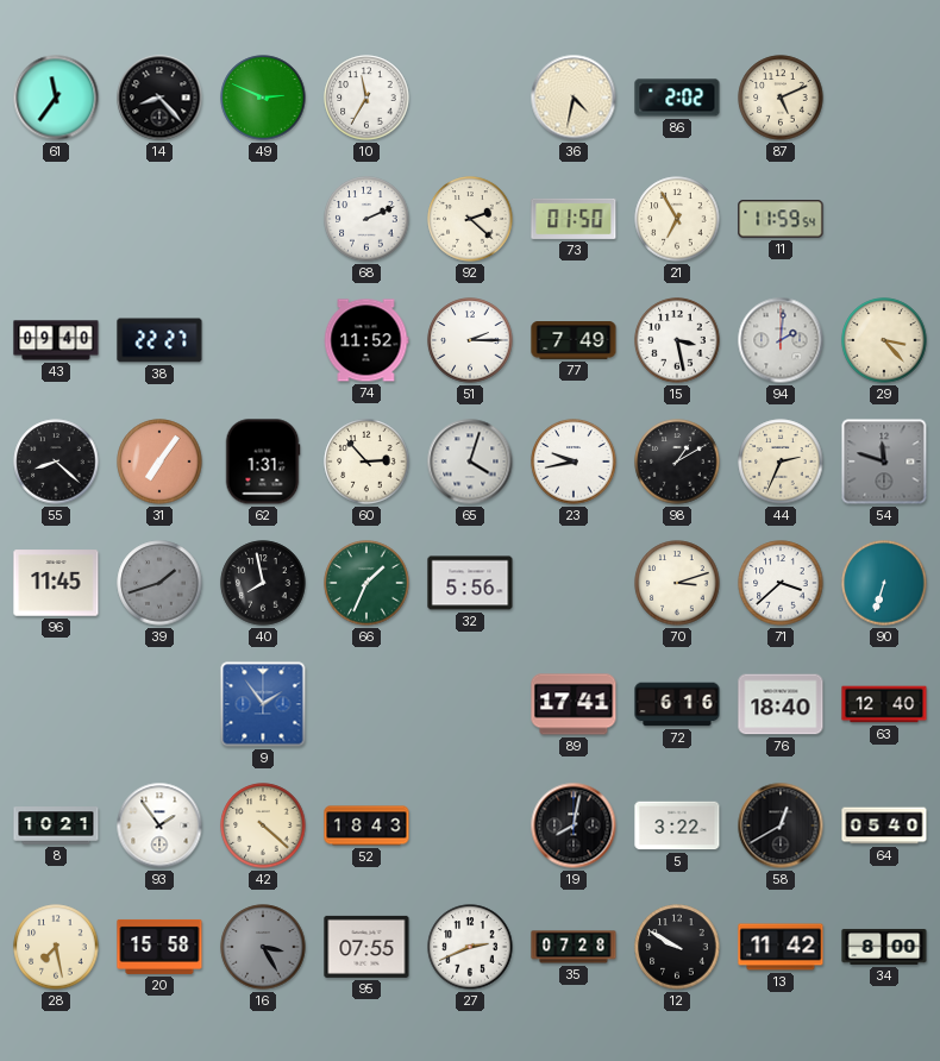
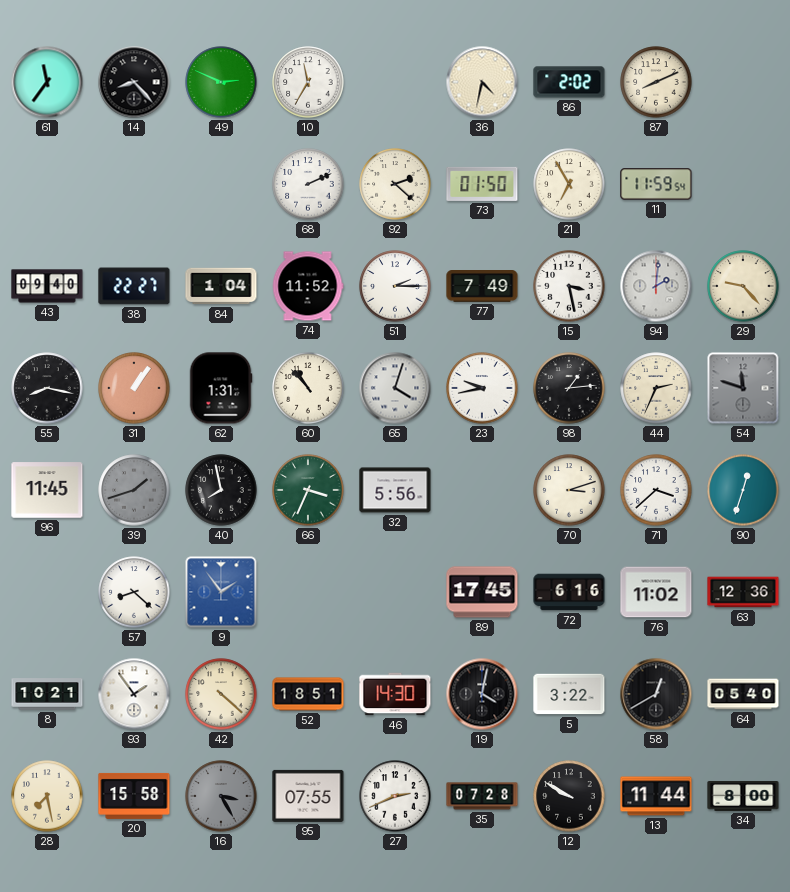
87: 5:11 -> 8:11
84: none -> 1:04
29: 3:23 -> 9:23
55: 8:22 -> 8:17
31: 7:06 -> 1:06
60: 2:53 -> 10:53
98: 1:10 -> 1:14
66: 1:34 -> 3:34
90: 6:33 -> 12:33
57: none -> 8:22
89: 17:41 -> 17:45
76: 18:40 -> 11:02
63: 12:40 -> 12:36
52: 18:43 -> 18:51
46: none -> 14:30
19: 8:02 -> 4:02
13: 11:42 -> 11:44
